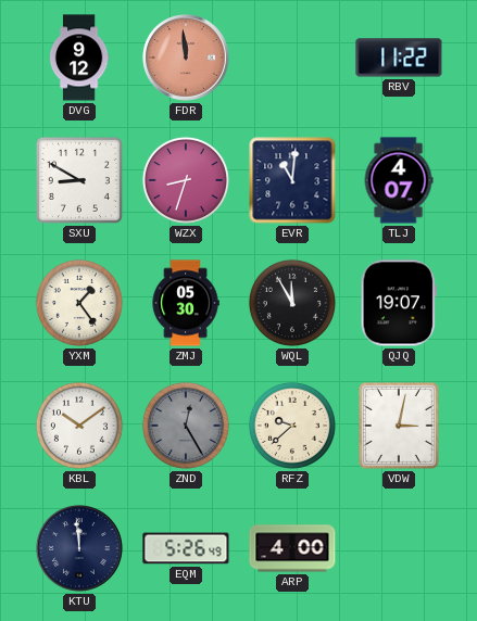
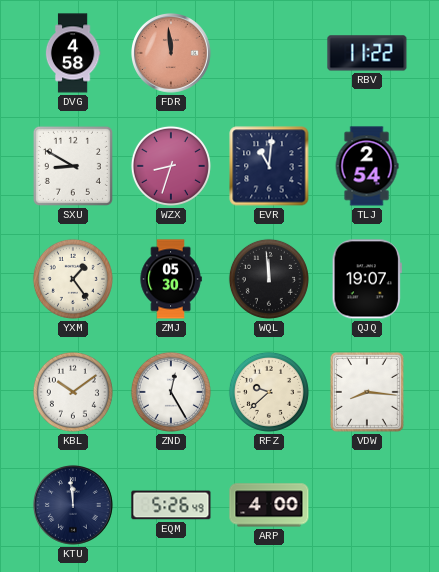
DVG: 9:12 -> 4:58
TLJ: 4:07 -> 2:54
WQL: 11:55 -> 11:59
ZND dial: grey -> white
VDW: 3:02 -> 8:16
